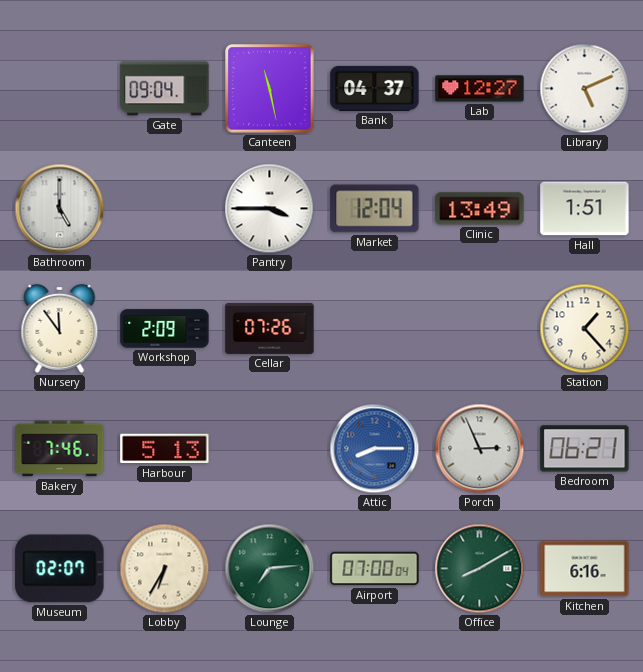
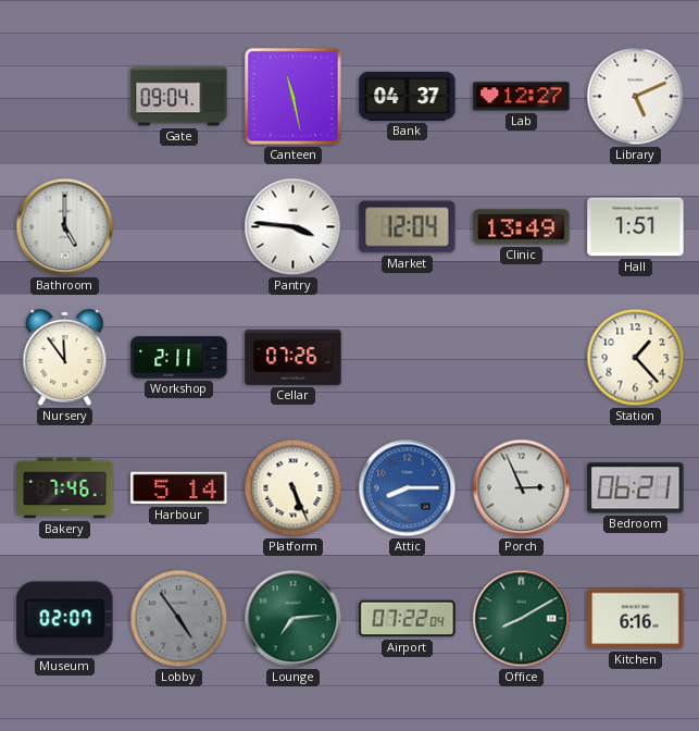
Pantry: 3:45 -> 3:46
Workshop: 2:09 -> 2:11
Harbour: 5:13 -> 5:14
Platform: none -> 5:26
Lobby: 6:35 -> 4:54
Lobby dial: cream -> grey
Airport: 07:00 -> 07:22
